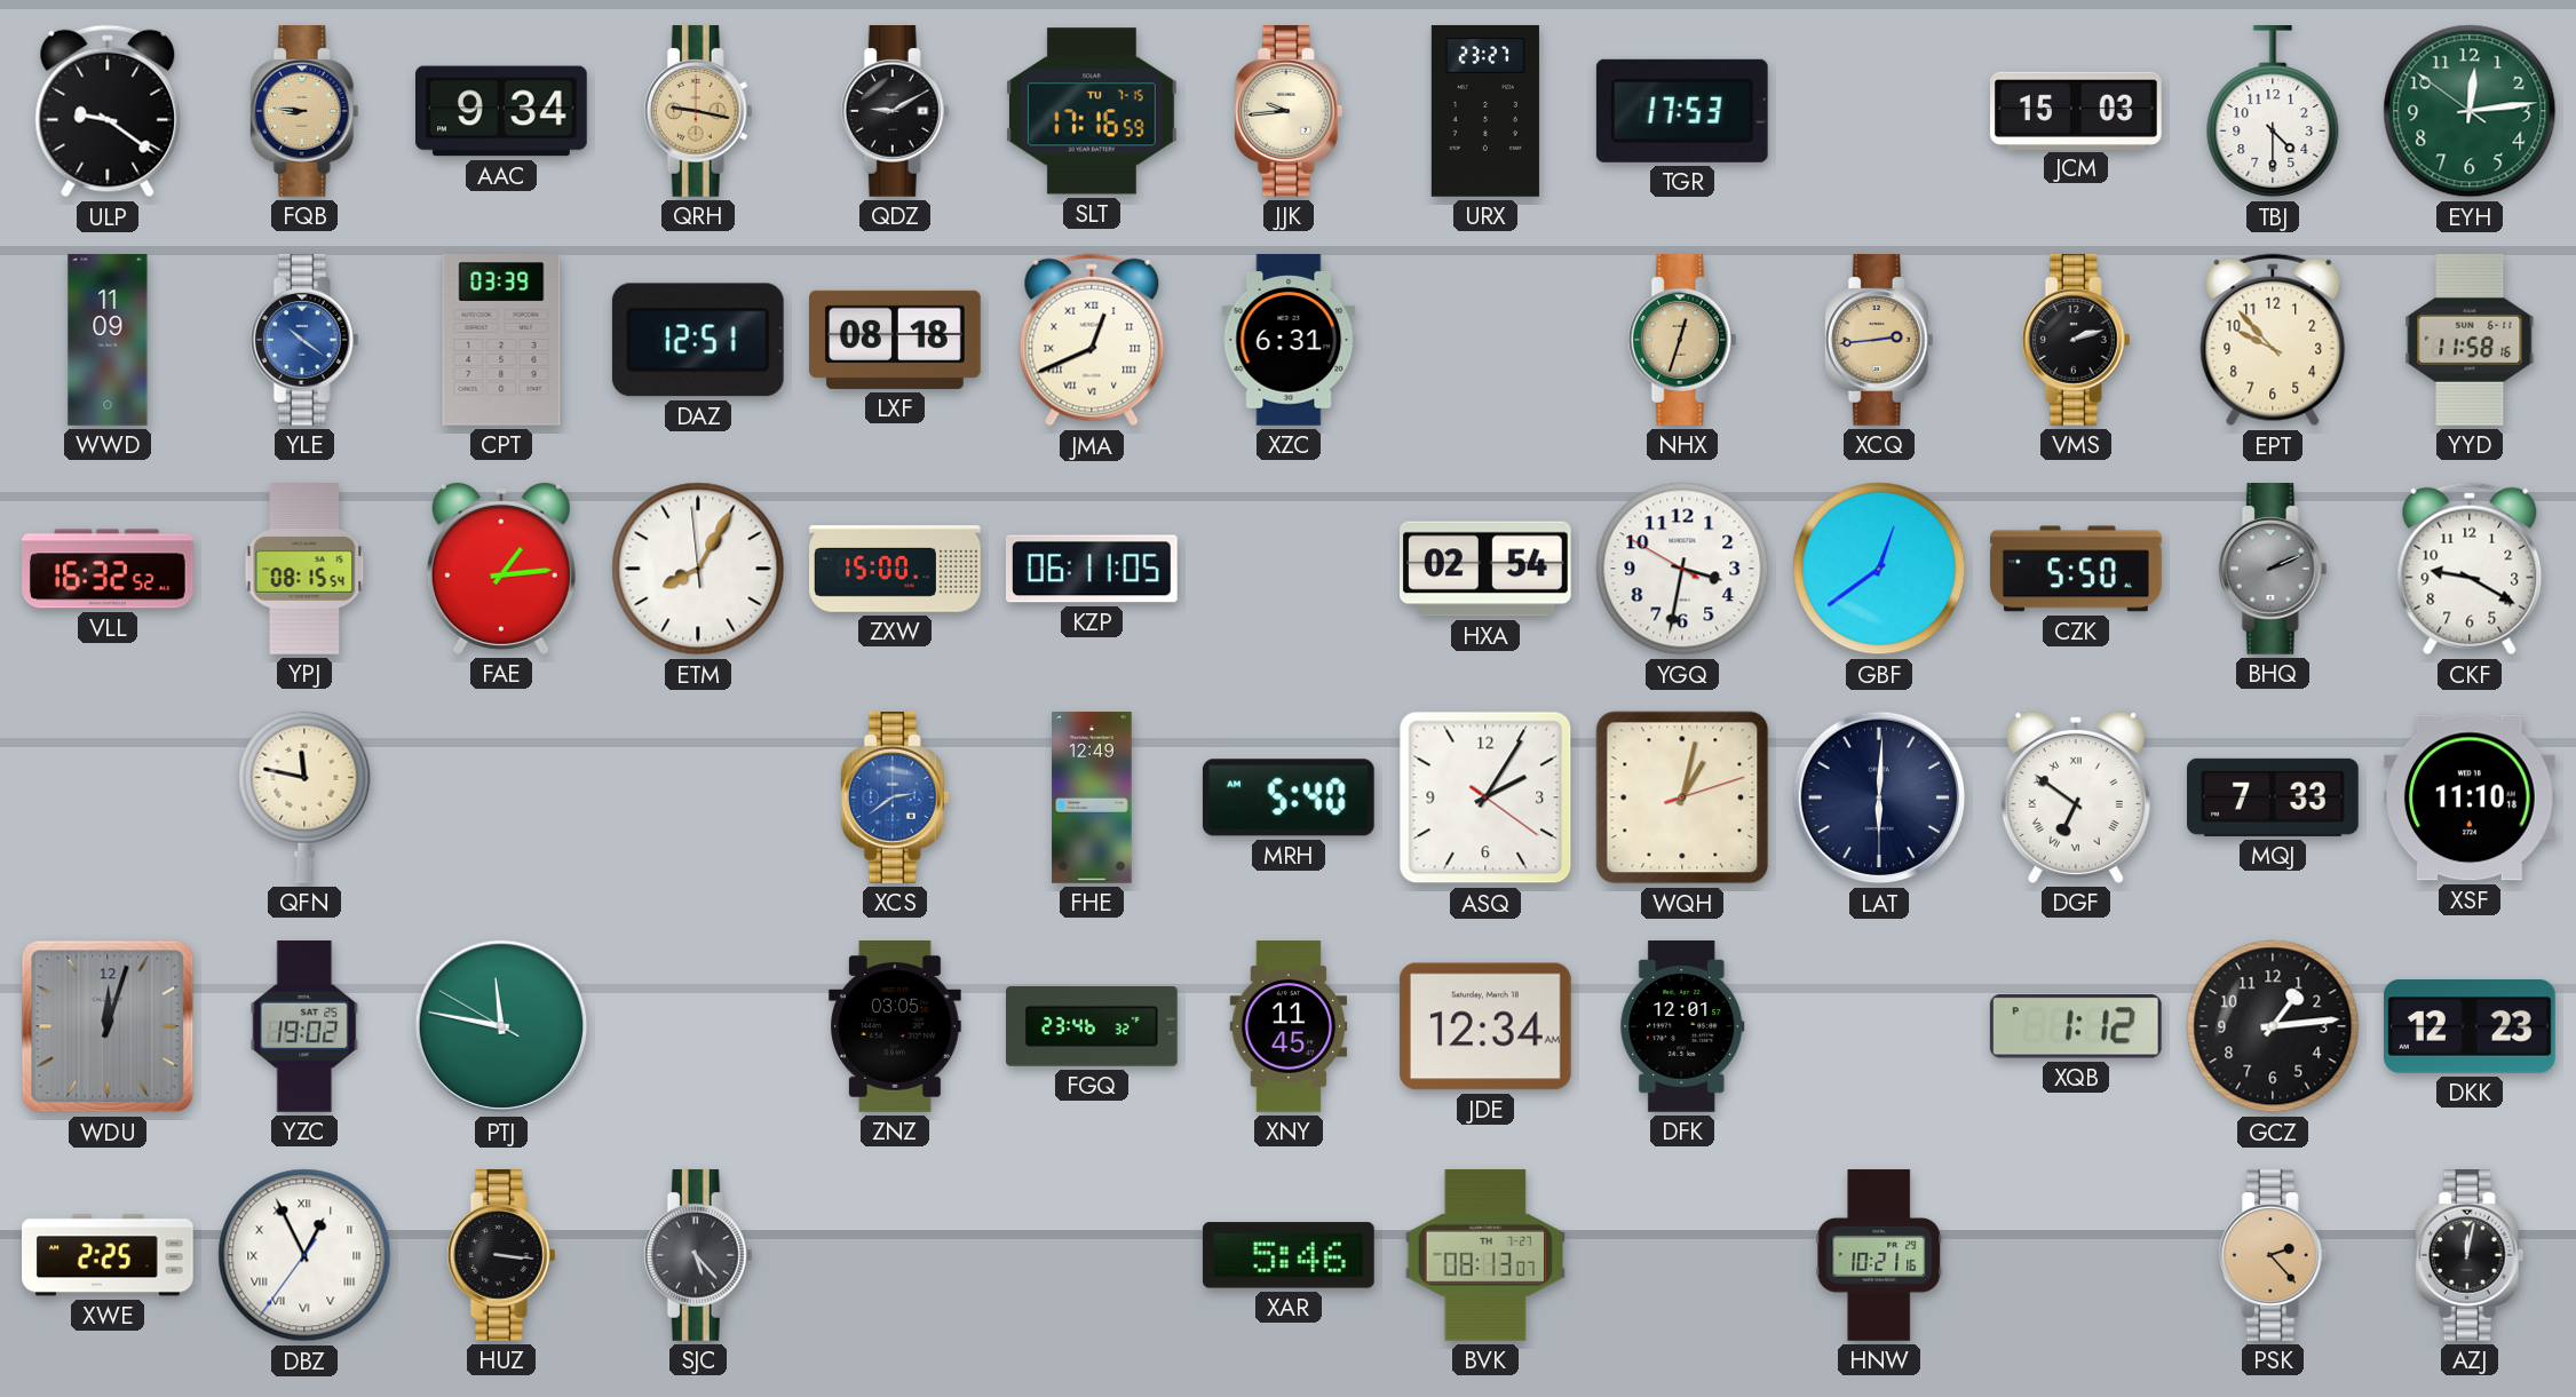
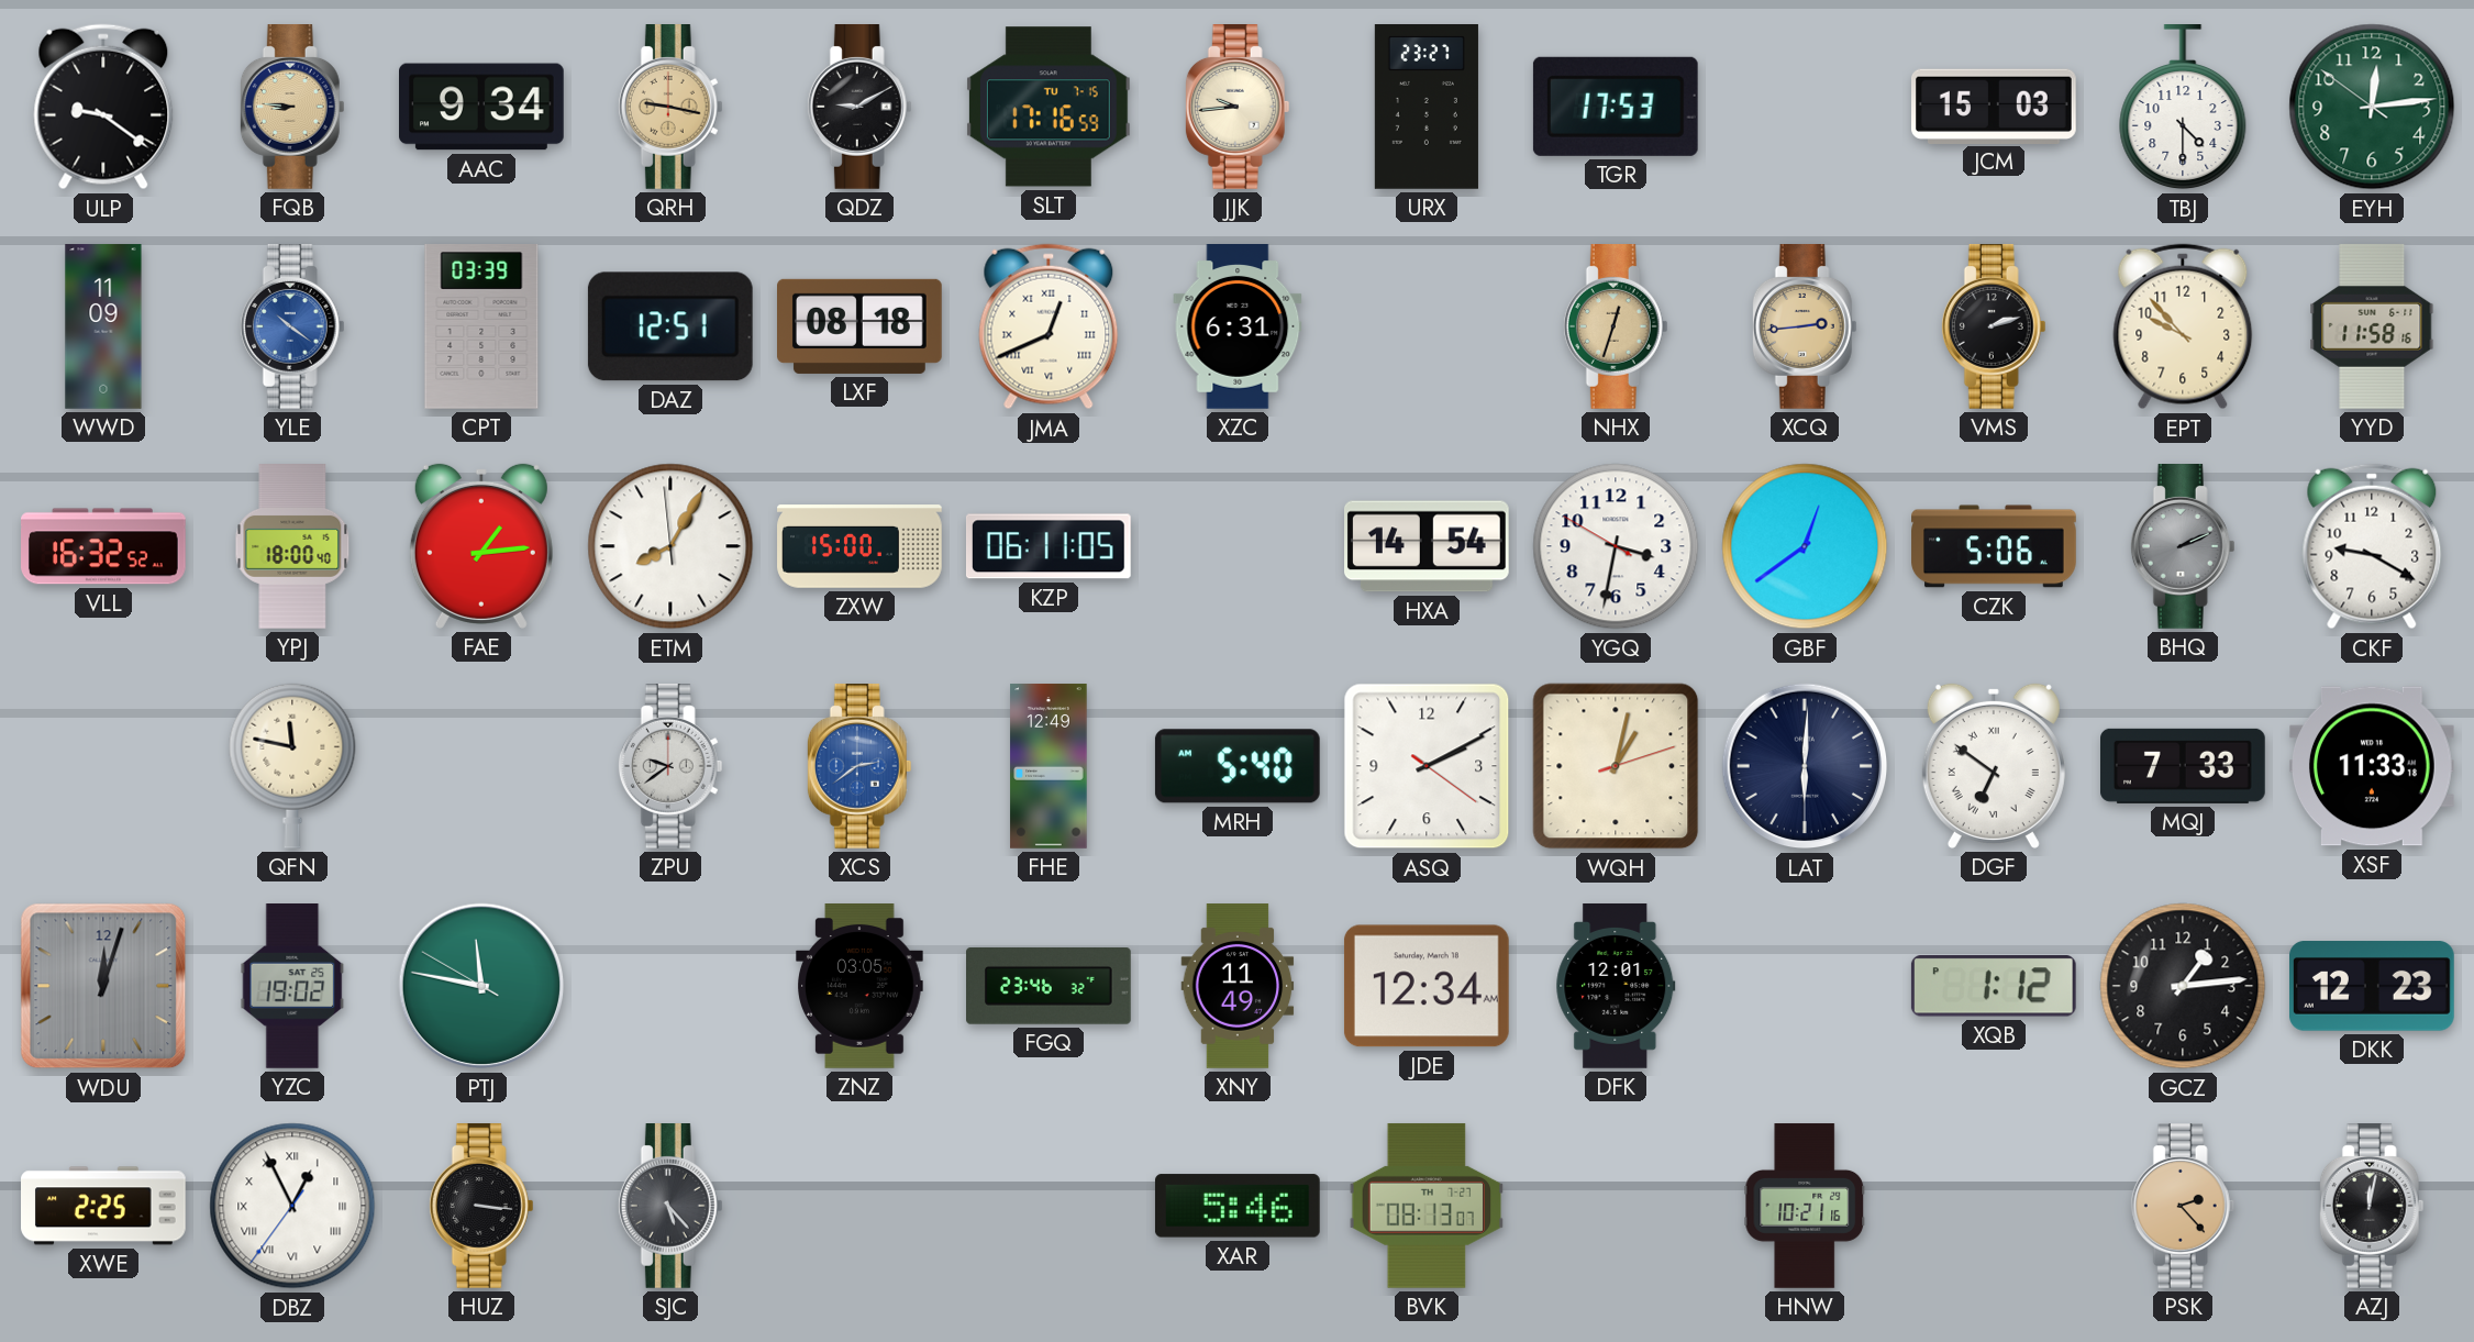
YPJ: 08:15 -> 18:00
HXA: 02:54 -> 14:54
CZK: 5:50 -> 5:06
ZPU: none -> 9:39
ASQ: 2:05 -> 2:10
XSF: 11:10 -> 11:33
XNY: 11:45 -> 11:49
